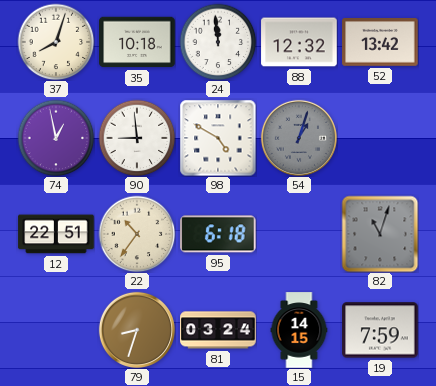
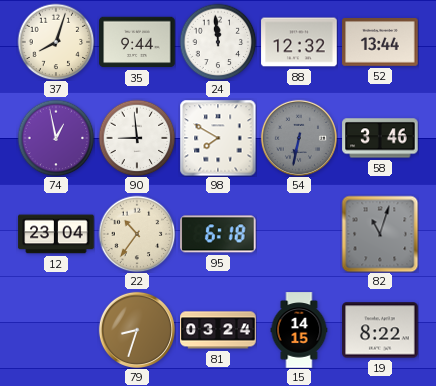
35: 10:18 -> 9:44
52: 13:42 -> 13:44
98: 4:50 -> 7:50
54: 1:03 -> 6:32
58: none -> 3:46
12: 22:51 -> 23:04
19: 7:59 -> 8:22
